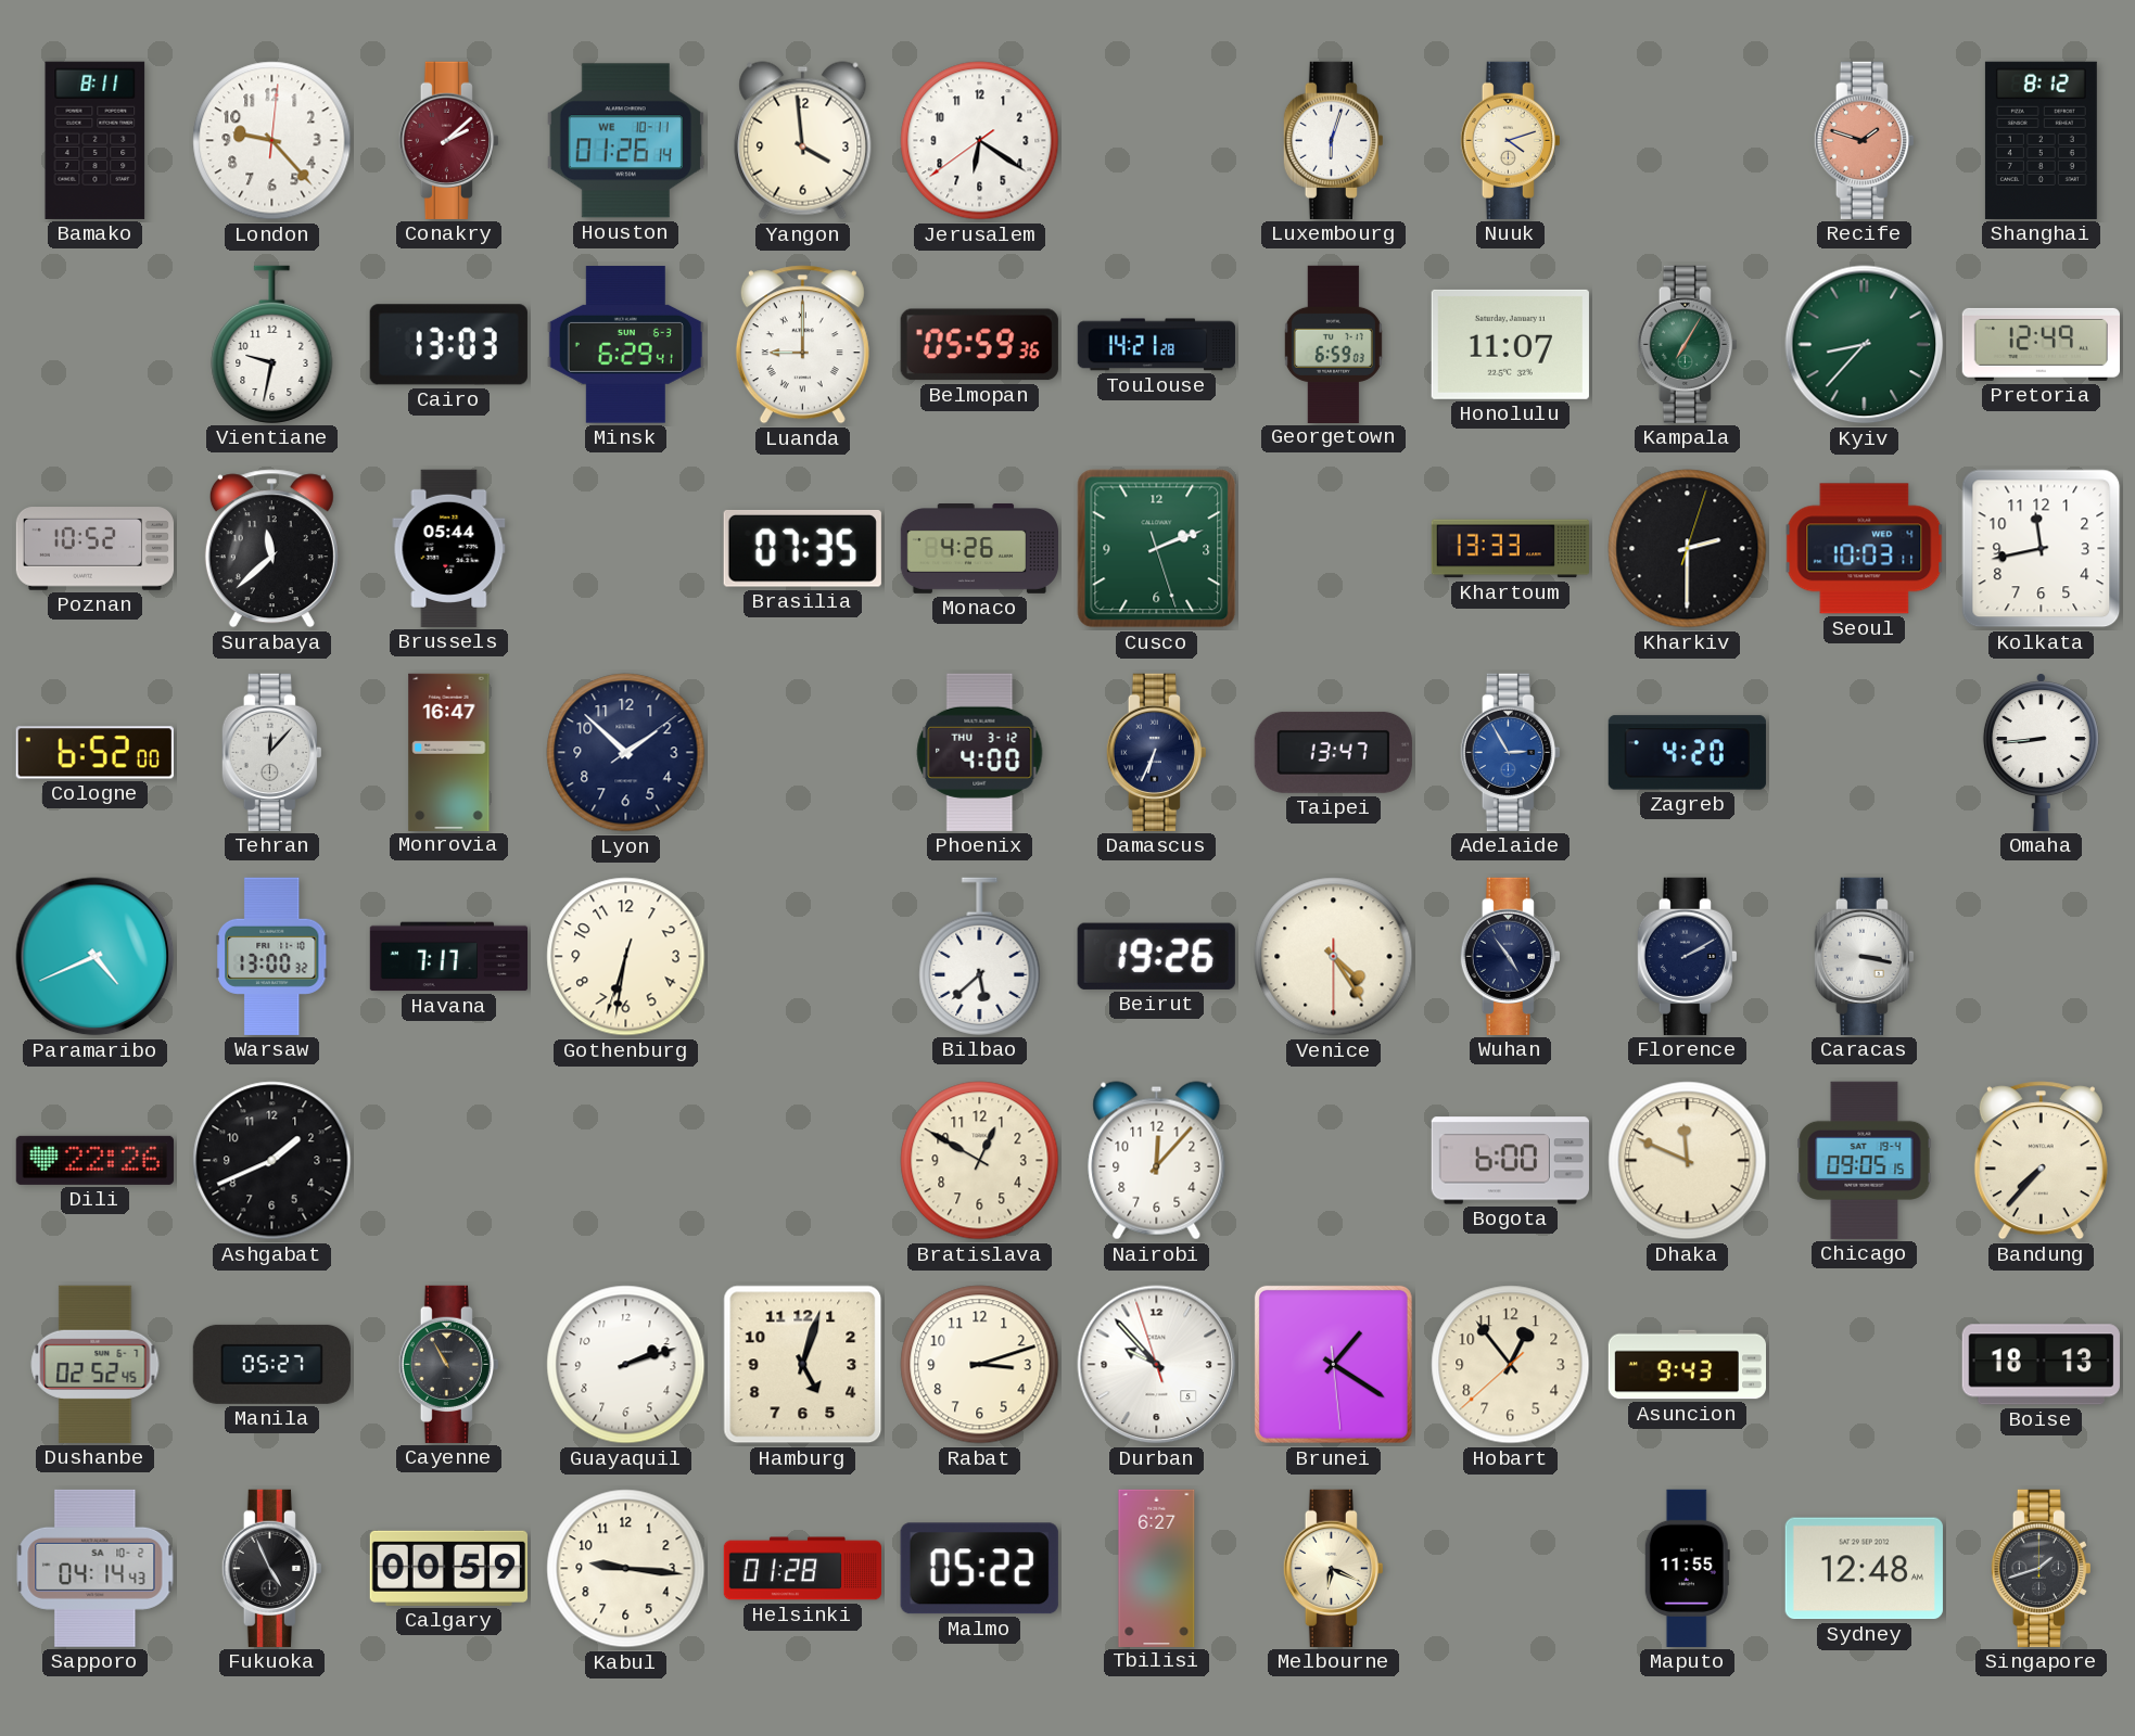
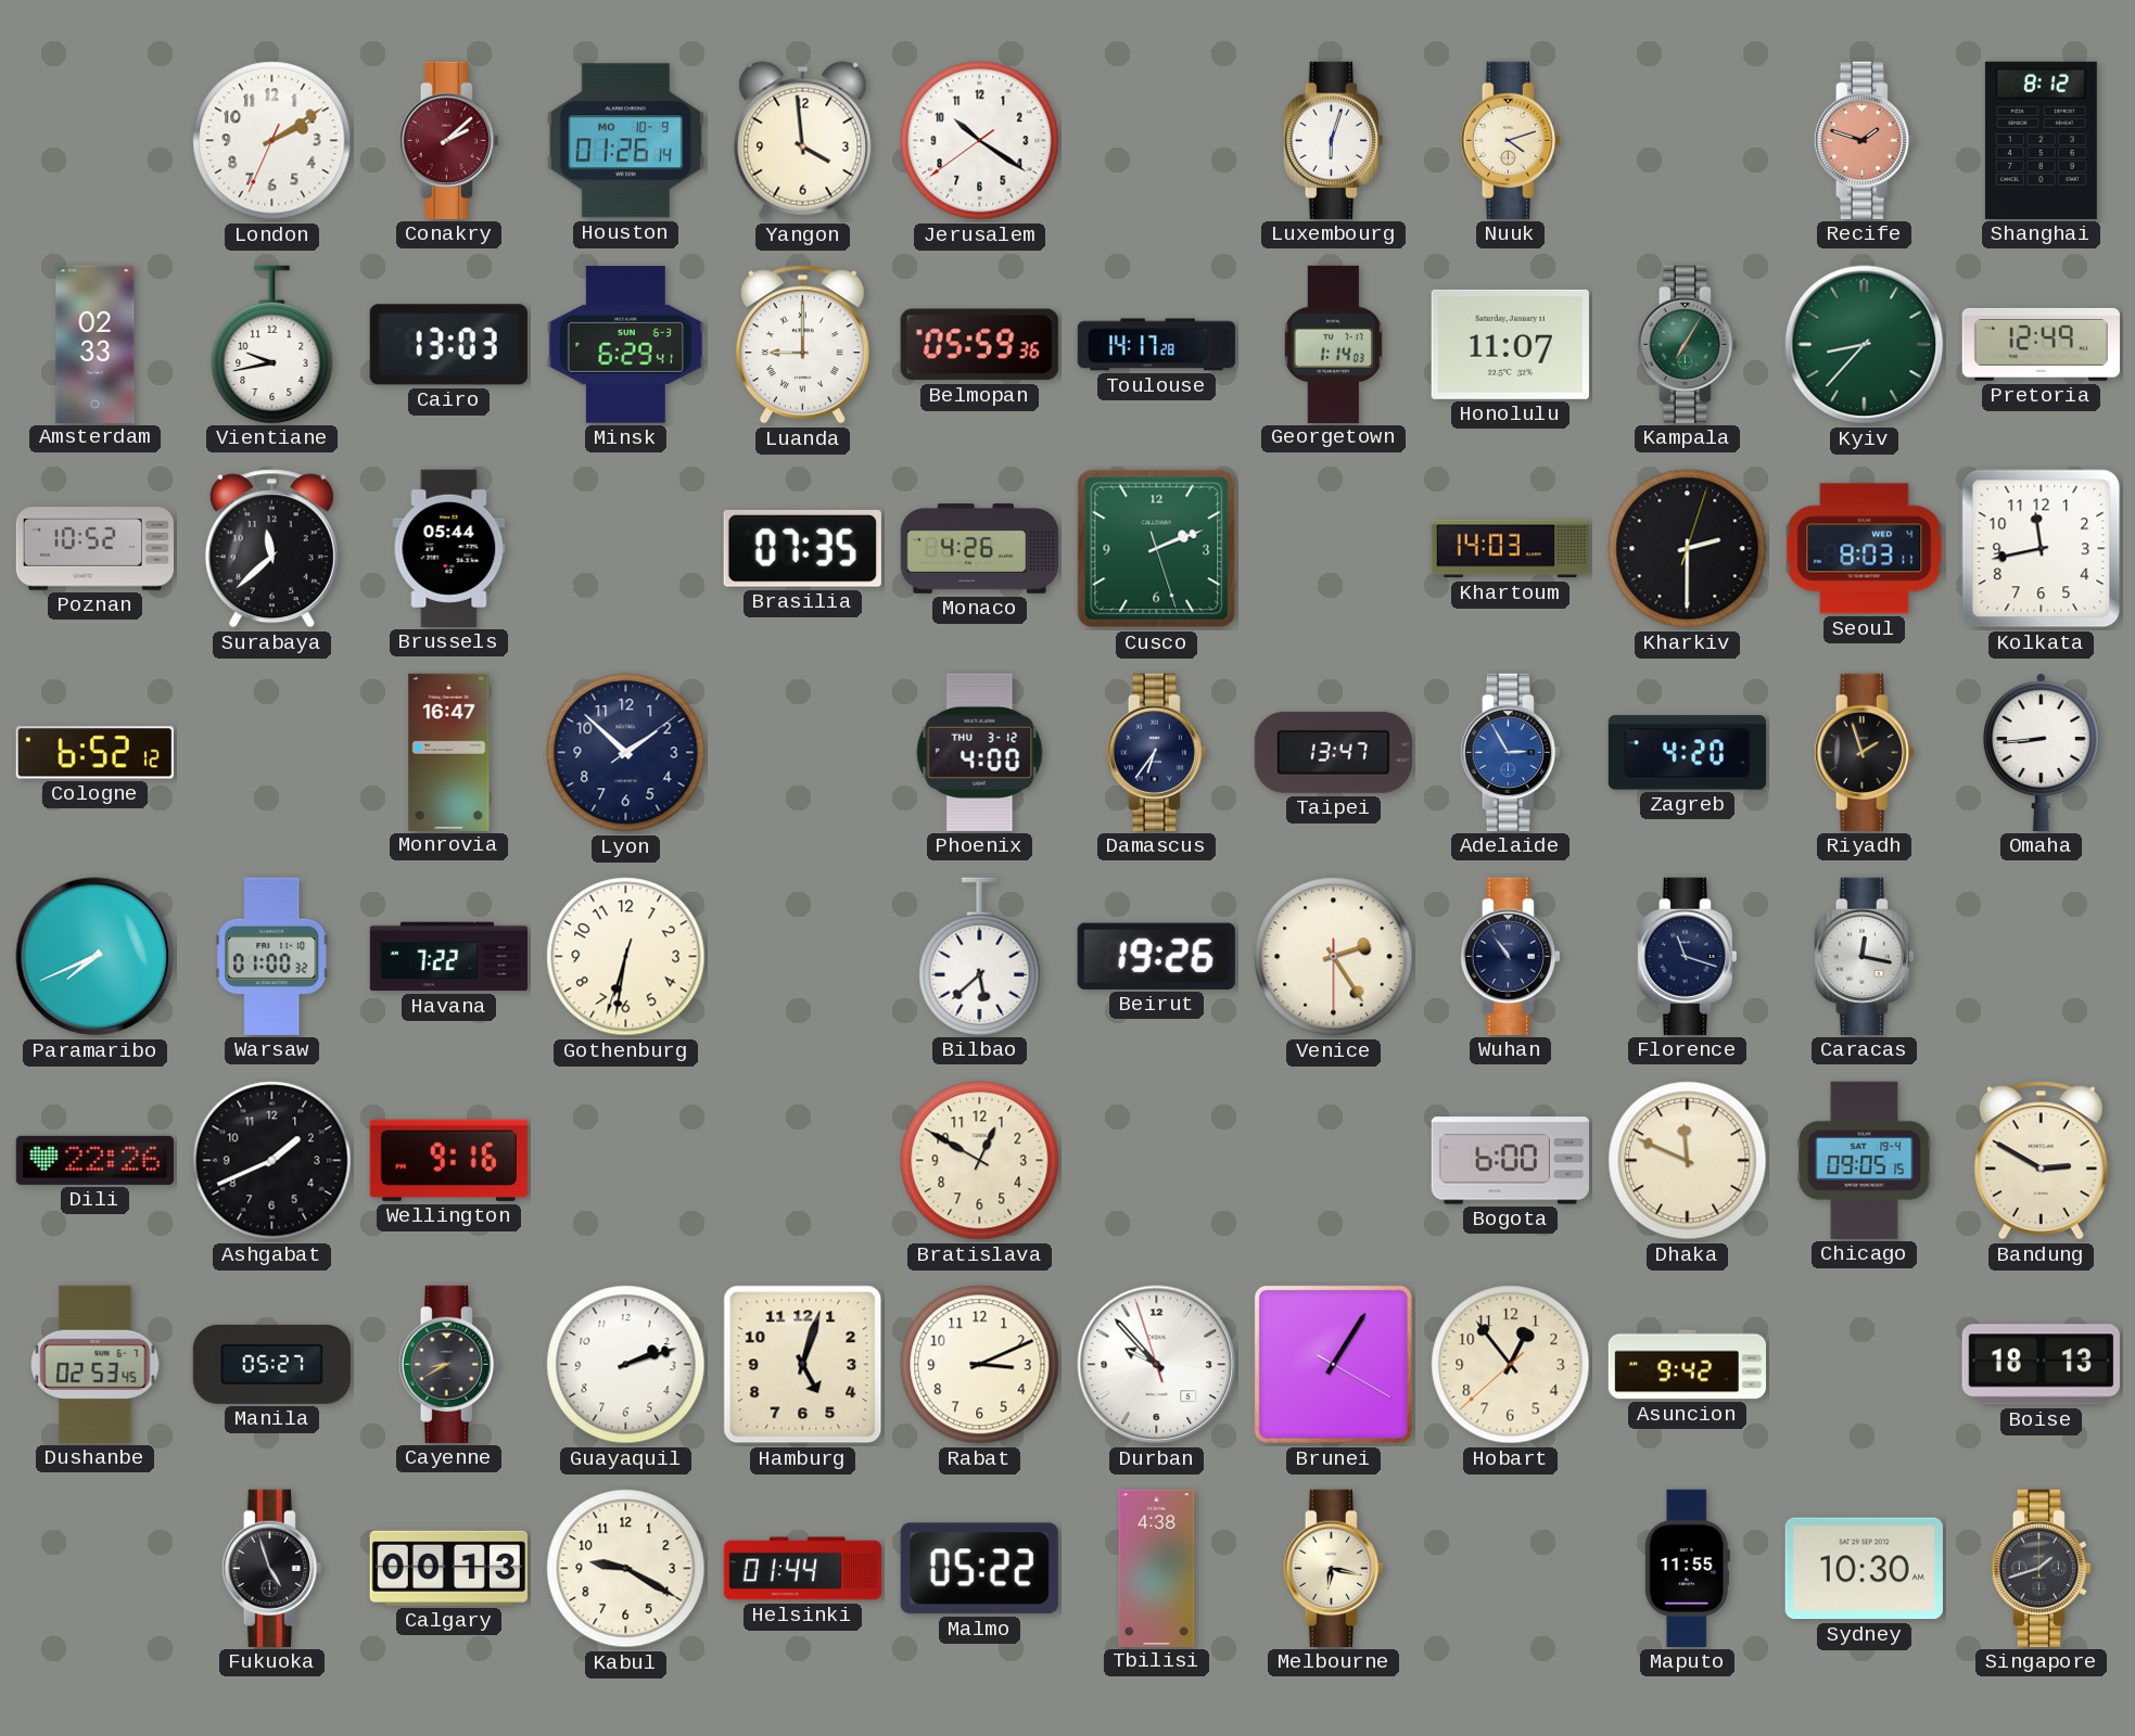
Bamako: 8:11 -> none
London: 9:23 -> 2:09
Houston date: WE 10-11 -> MO 10-9
Jerusalem: 6:20 -> 10:20
Amsterdam: none -> 02:33
Vientiane: 9:32 -> 9:43
Toulouse: 14:21 -> 14:17
Georgetown: 6:59 -> 1:14
Khartoum: 13:33 -> 14:03
Seoul: 10:03 -> 8:03
Cologne: 6:52:00 -> 6:52:12
Tehran: 12:07 -> none
Damascus: 6:34 -> 6:36
Riyadh: none -> 1:57
Paramaribo: 4:41 -> 7:41
Warsaw: 13:00 -> 01:00
Havana: 7:17 -> 7:22
Venice: 4:24 -> 2:24
Wuhan: 4:54 -> 10:54
Florence: 2:10 -> 11:18
Caracas: 3:17 -> 12:17
Wellington: none -> 9:16
Nairobi: 12:07 -> none
Bandung: 7:37 -> 2:50
Dushanbe: 02:52 -> 02:53
Cayenne: 10:55 -> 8:40
Rabat: 3:12 -> 3:11
Brunei: 1:20 -> 1:05
Asuncion: 9:43 -> 9:42
Sapporo: 04:14 -> none
Fukuoka: 4:56 -> 4:57
Calgary: 00:59 -> 00:13
Kabul: 9:16 -> 9:20
Helsinki: 01:28 -> 01:44
Tbilisi: 6:27 -> 4:38
Melbourne: 6:19 -> 6:17
Sydney: 12:48 -> 10:30
